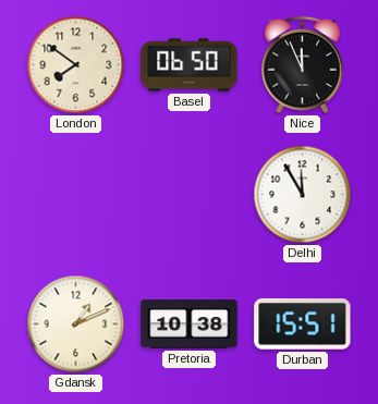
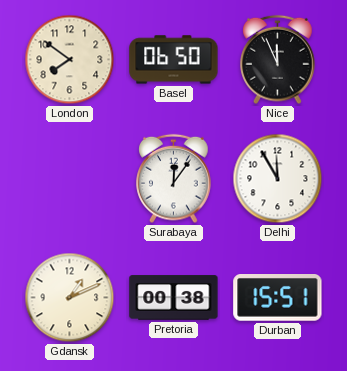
Surabaya: none -> 12:06
Pretoria: 10:38 -> 00:38
